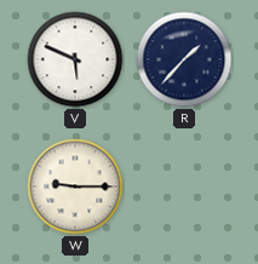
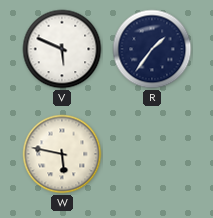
R: 1:37 -> 1:36
W: 9:15 -> 5:47
